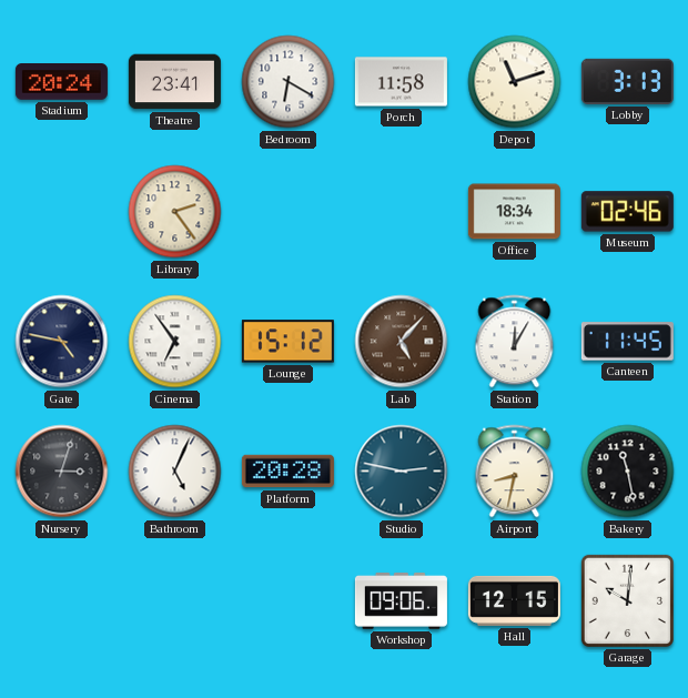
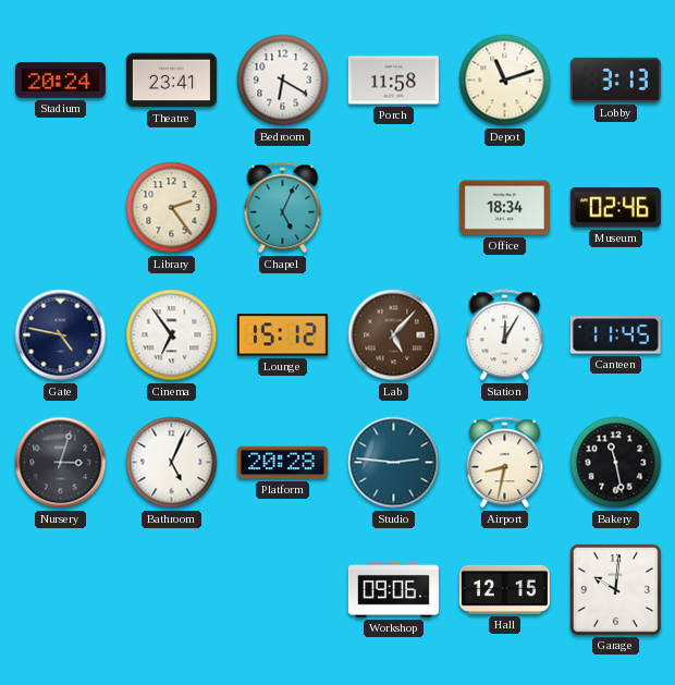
Chapel: none -> 5:04
Studio: 2:47 -> 2:46
